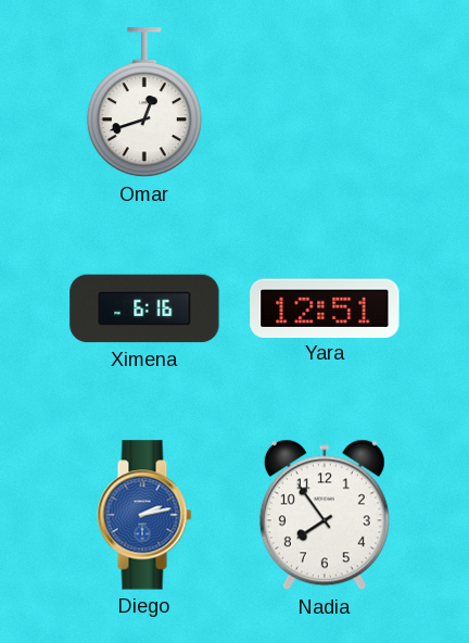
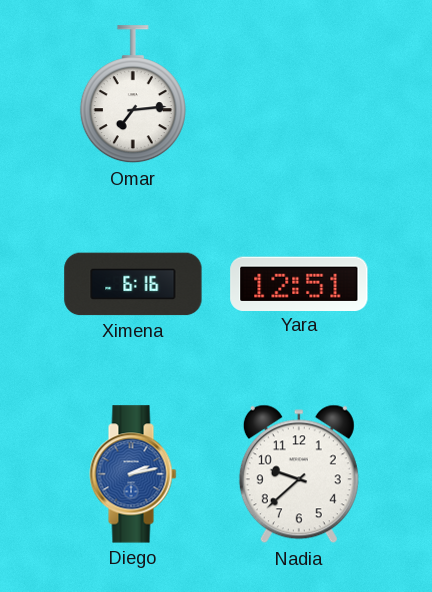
Omar: 12:42 -> 7:14
Nadia: 7:54 -> 9:38
